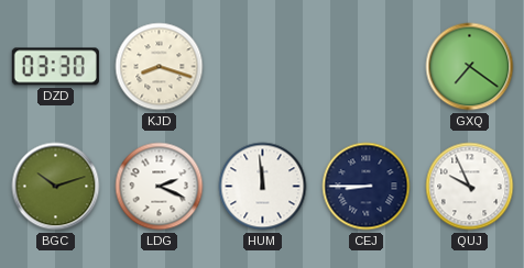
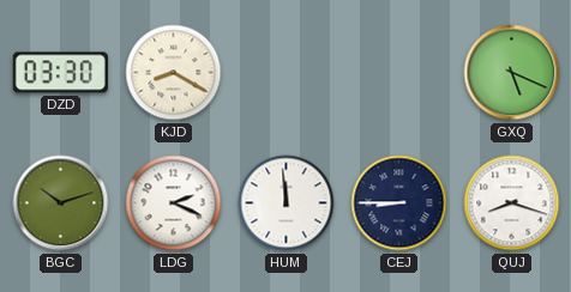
KJD: 8:18 -> 8:20
GXQ: 7:21 -> 5:19
QUJ: 9:56 -> 8:18
